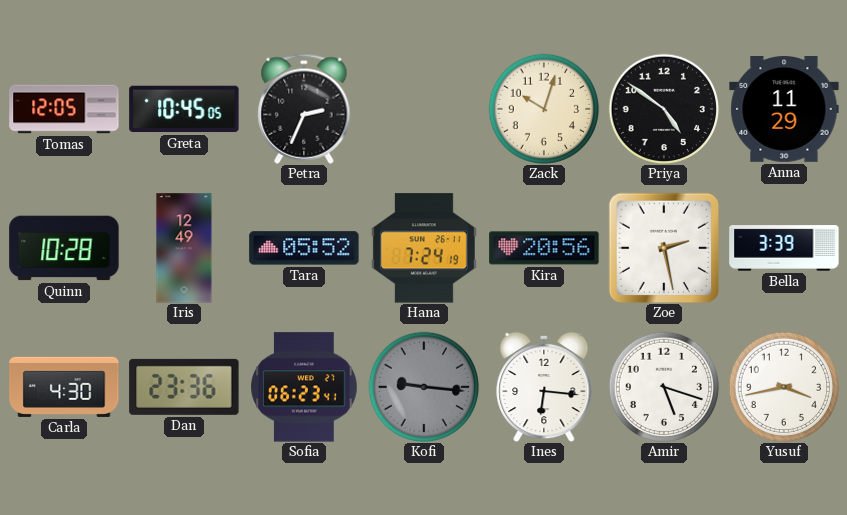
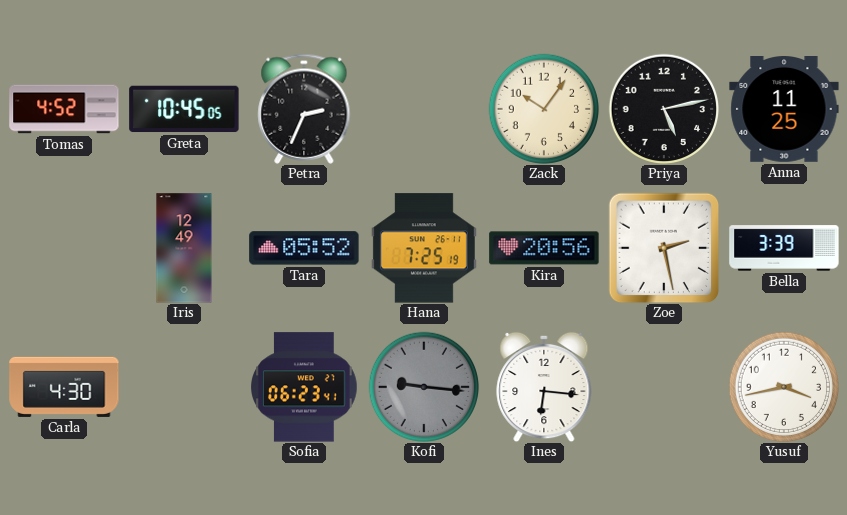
Tomas: 12:05 -> 4:52
Zack: 10:03 -> 10:06
Priya: 4:51 -> 5:13
Anna: 11:29 -> 11:25
Quinn: 10:28 -> none
Hana: 7:24 -> 7:25
Dan: 23:36 -> none
Amir: 5:18 -> none
